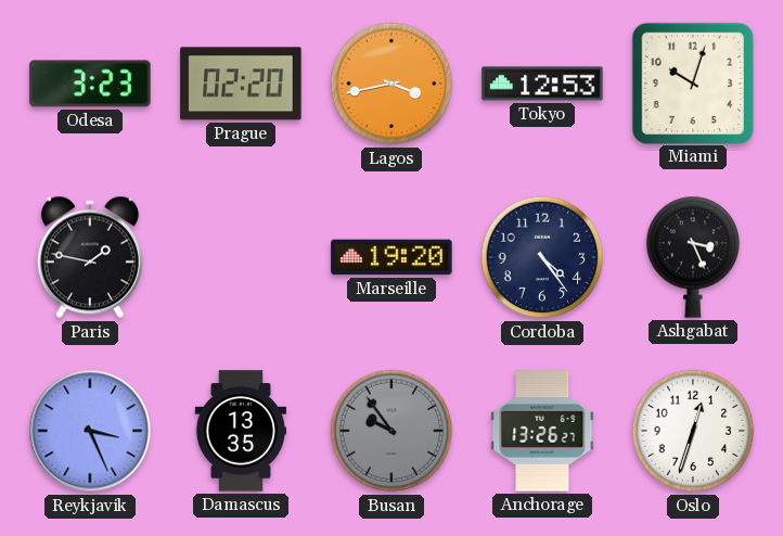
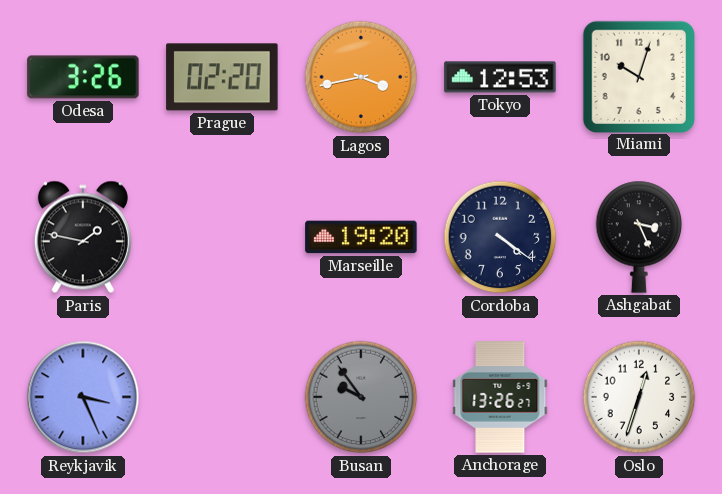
Odesa: 3:23 -> 3:26
Cordoba: 4:24 -> 4:21
Damascus: 13:35 -> none
